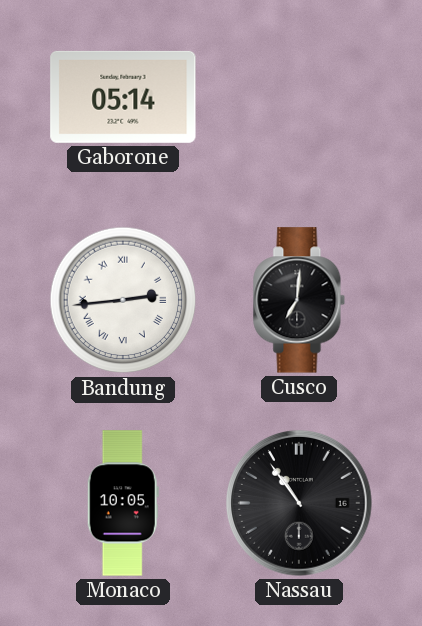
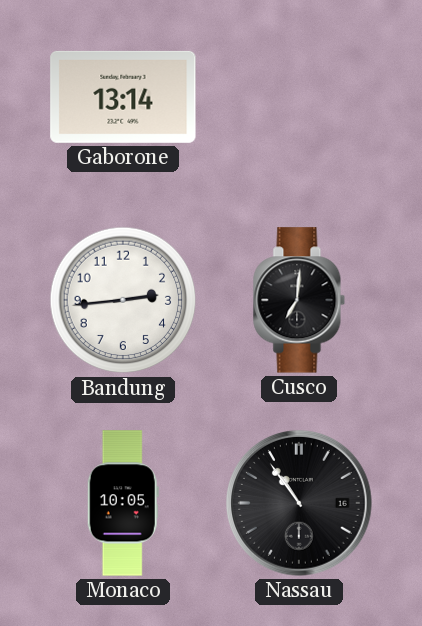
Gaborone: 05:14 -> 13:14
Bandung numerals: Roman -> Arabic
